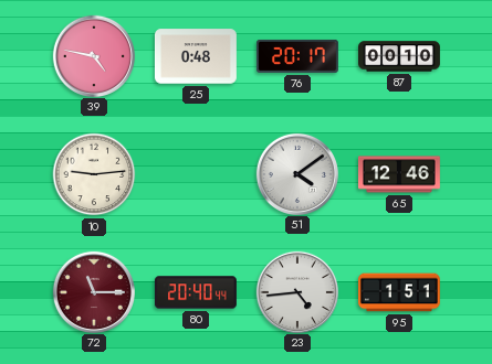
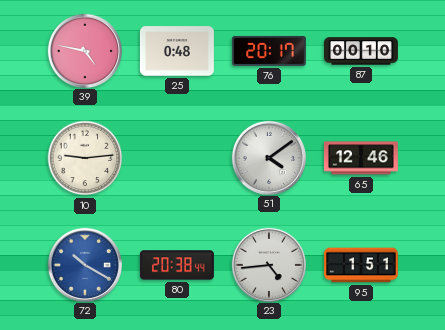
72: 11:15 -> 10:20
72 dial: burgundy -> blue
80: 20:40 -> 20:38
